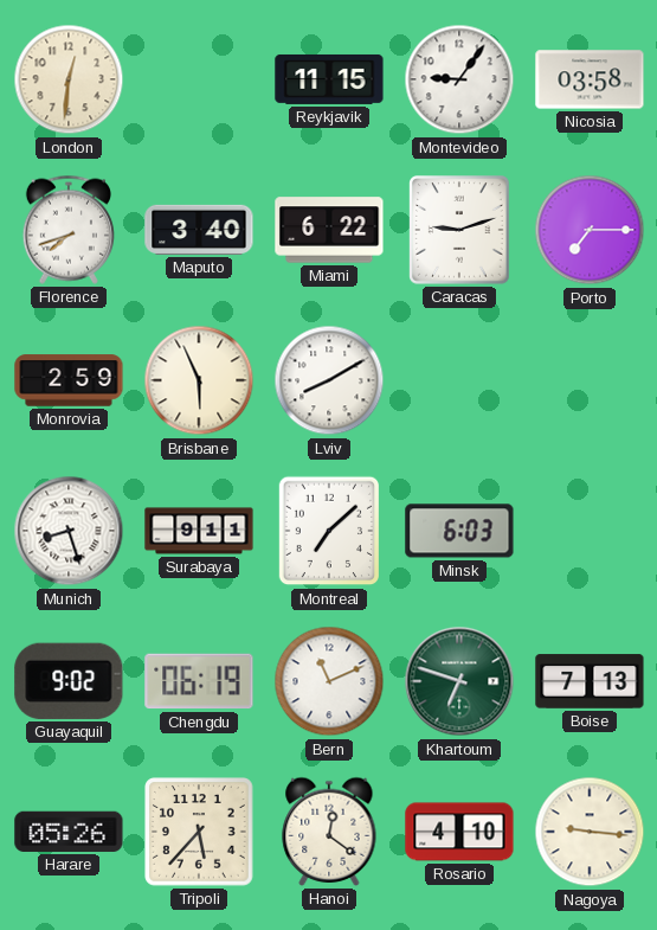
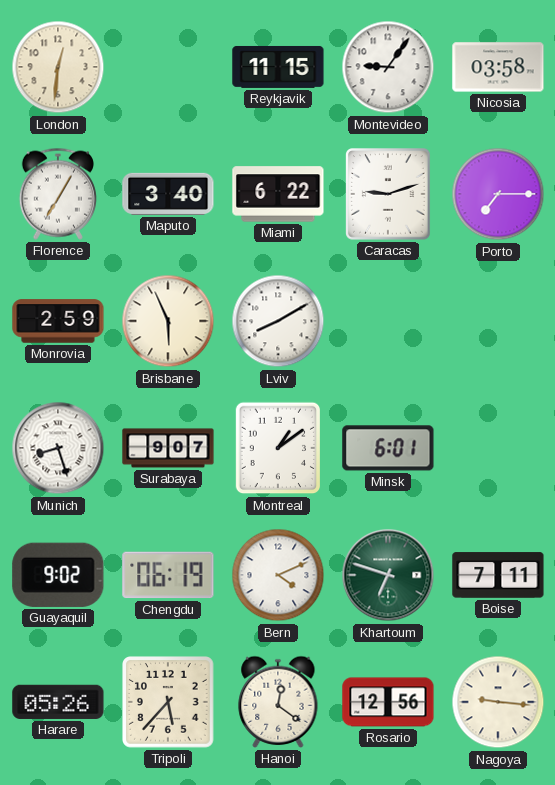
Florence: 7:42 -> 7:05
Surabaya: 9:11 -> 9:07
Montreal: 7:08 -> 1:09
Minsk: 6:03 -> 6:01
Bern: 11:11 -> 4:11
Boise: 7:13 -> 7:11
Rosario: 4:10 -> 12:56
